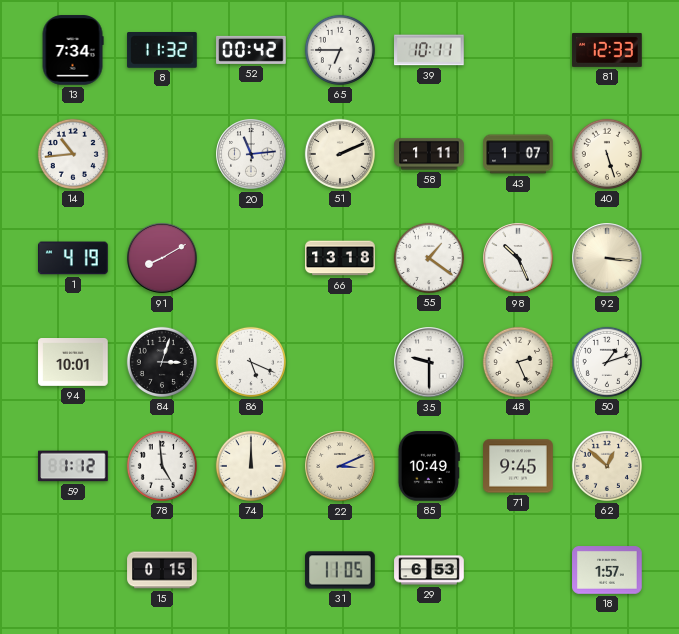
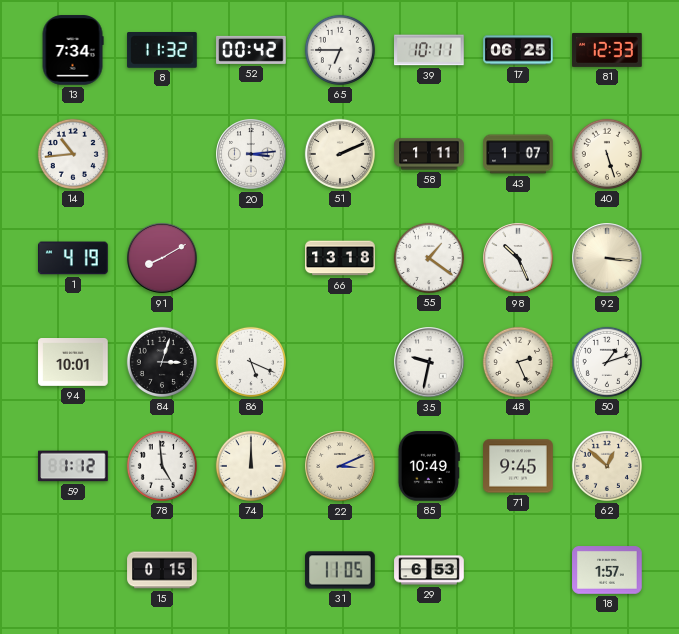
17: none -> 06:25
20: 11:14 -> 3:14
35: 9:30 -> 9:32
